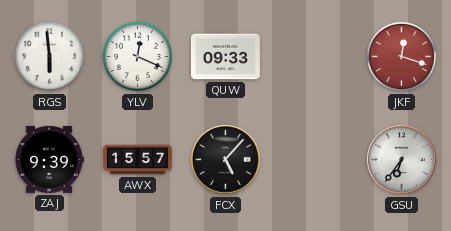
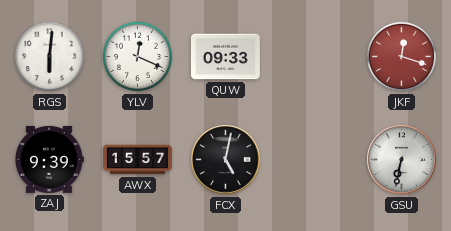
RGS: 5:59 -> 6:01
FCX: 5:07 -> 5:02
GSU: 6:36 -> 6:32
